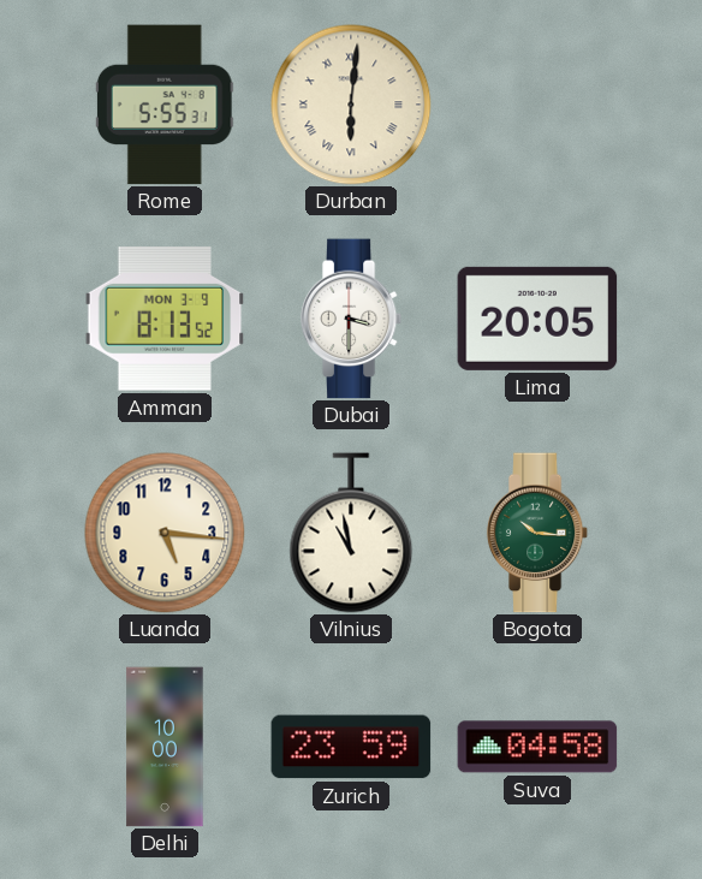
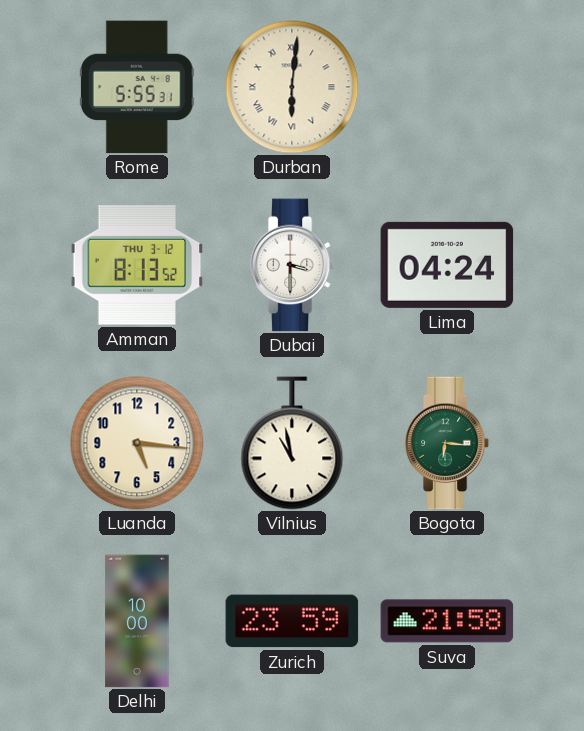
Amman date: MON 3-9 -> THU 3-12
Lima: 20:05 -> 04:24
Bogota: 10:16 -> 6:16
Suva: 04:58 -> 21:58
